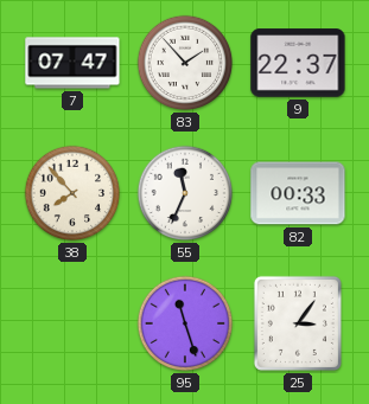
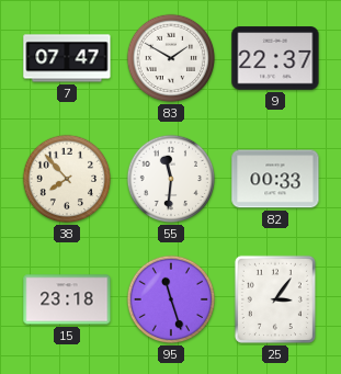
83: 1:53 -> 1:50
55: 11:34 -> 11:31
15: none -> 23:18
